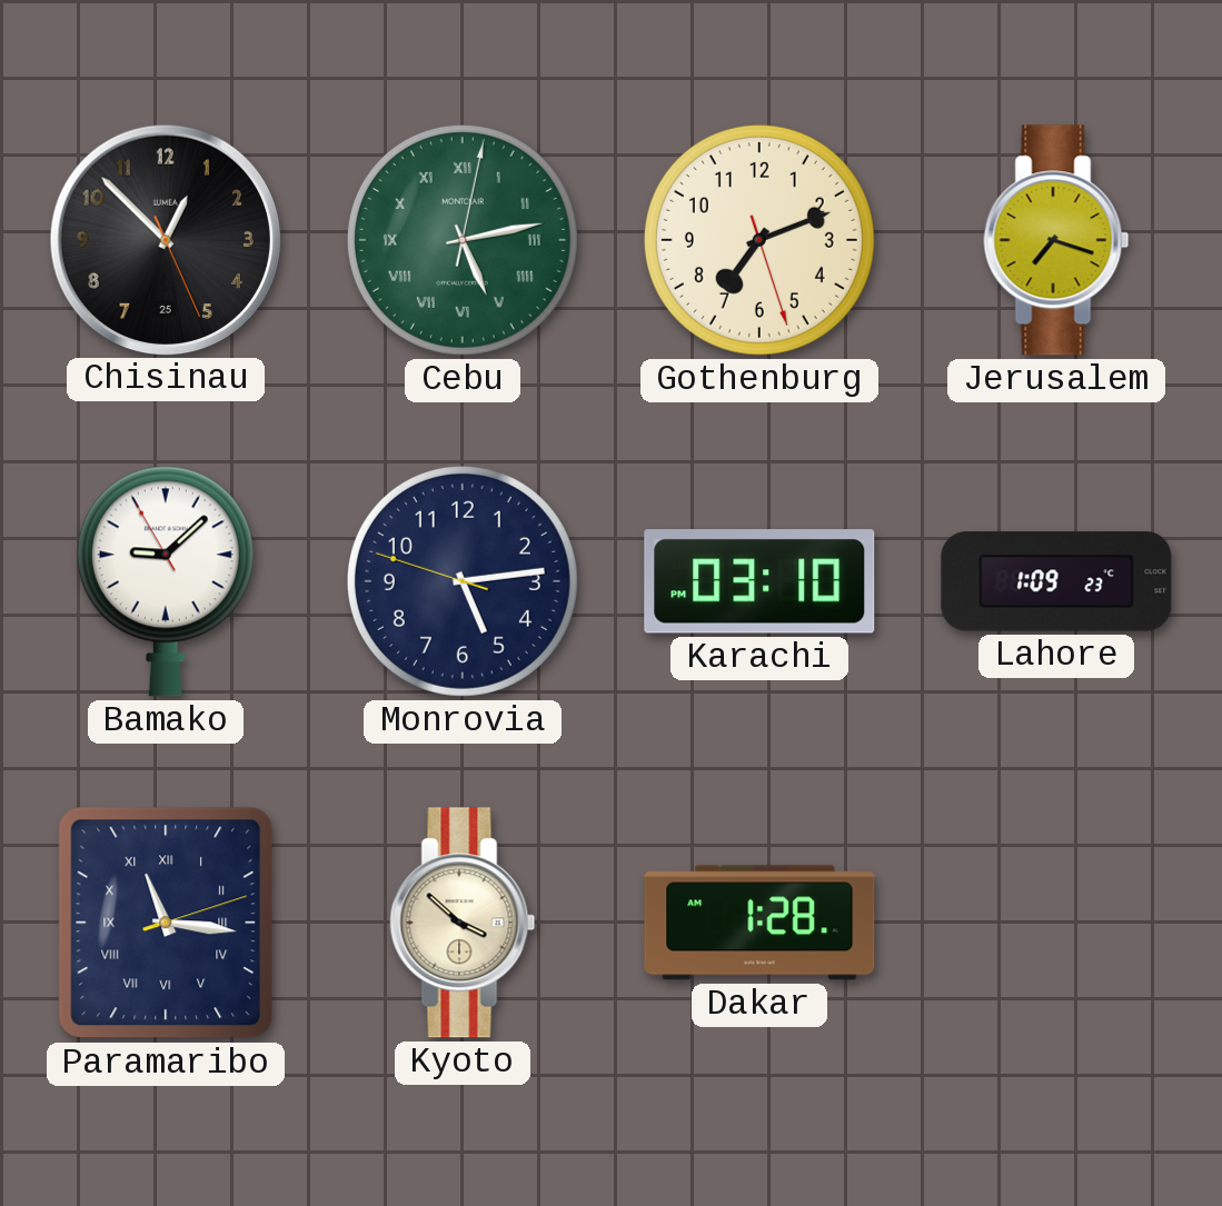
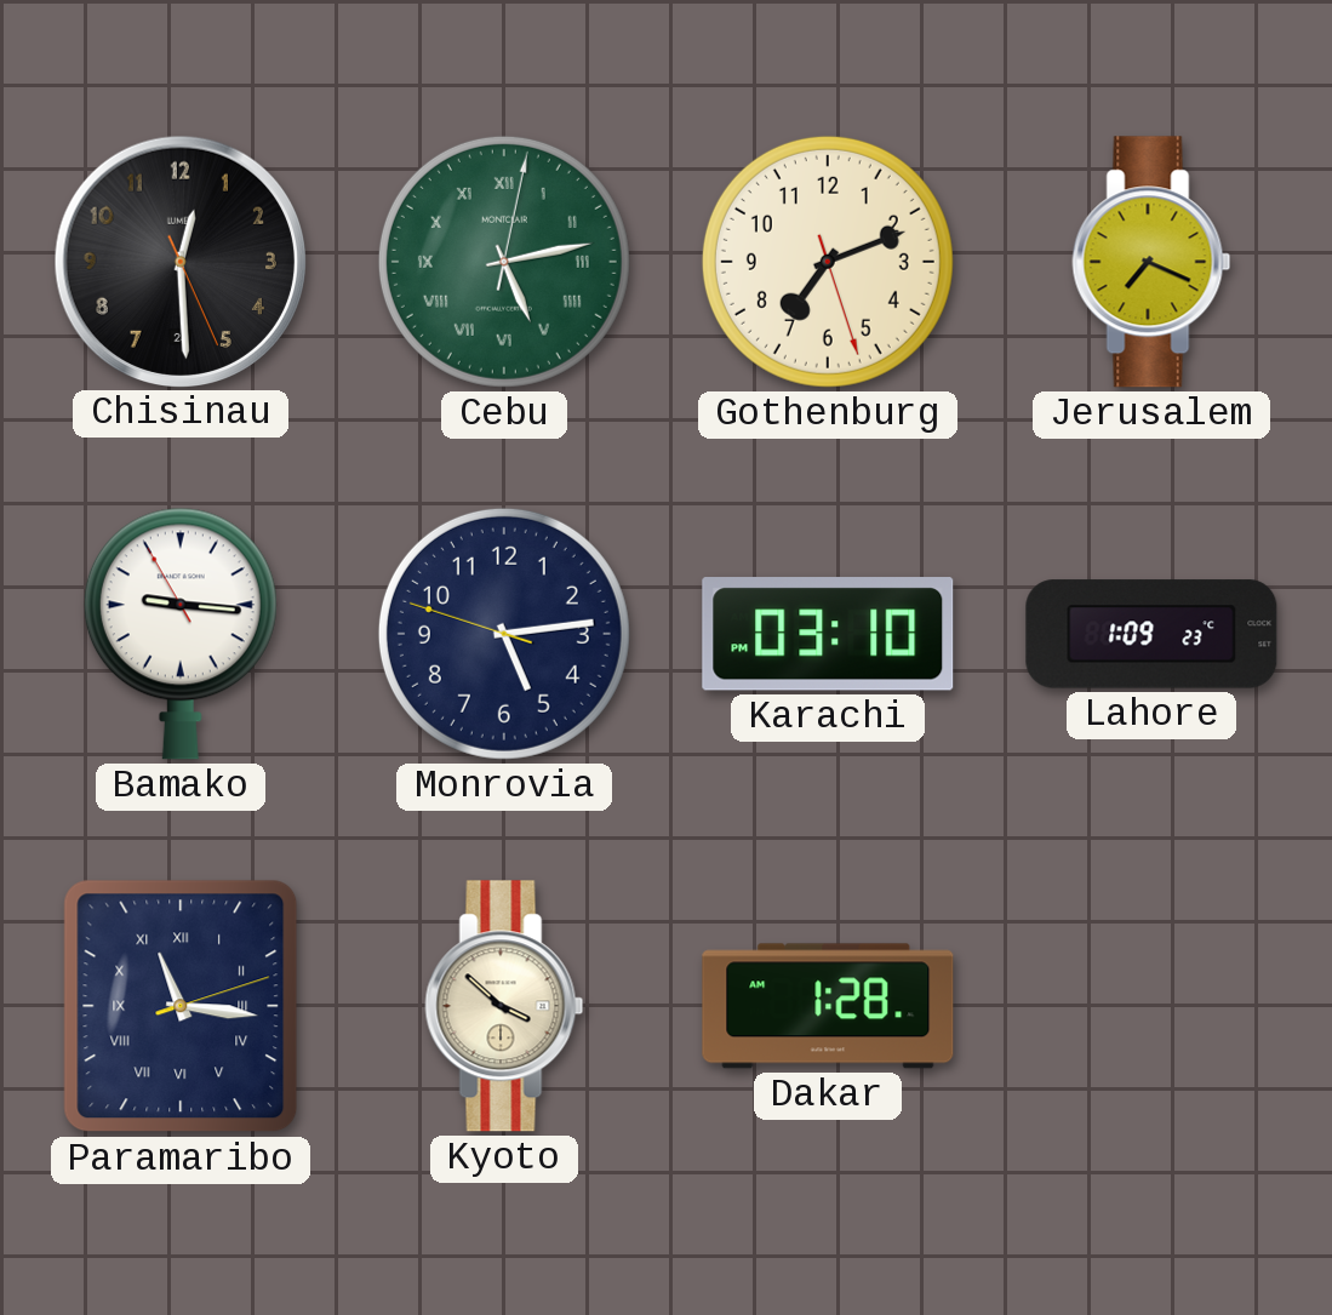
Chisinau: 12:52 -> 12:29
Jerusalem: 7:18 -> 7:19
Bamako: 9:07 -> 9:15
